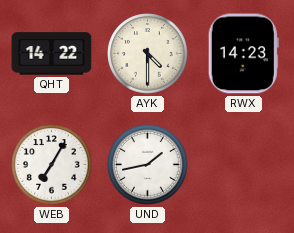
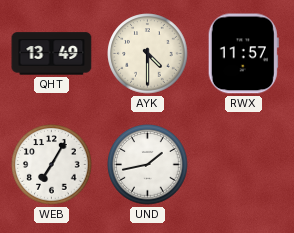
QHT: 14:22 -> 13:49
RWX: 14:23 -> 11:57
